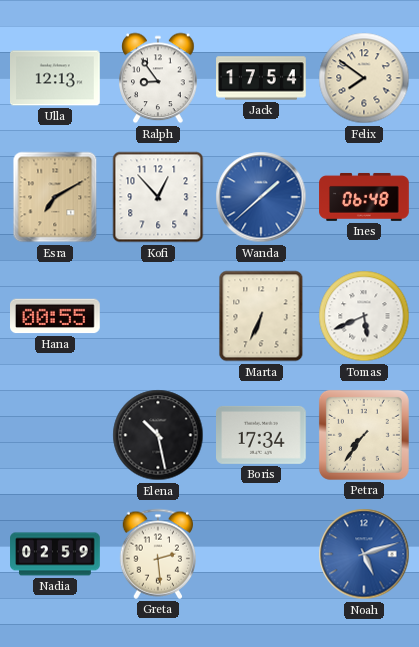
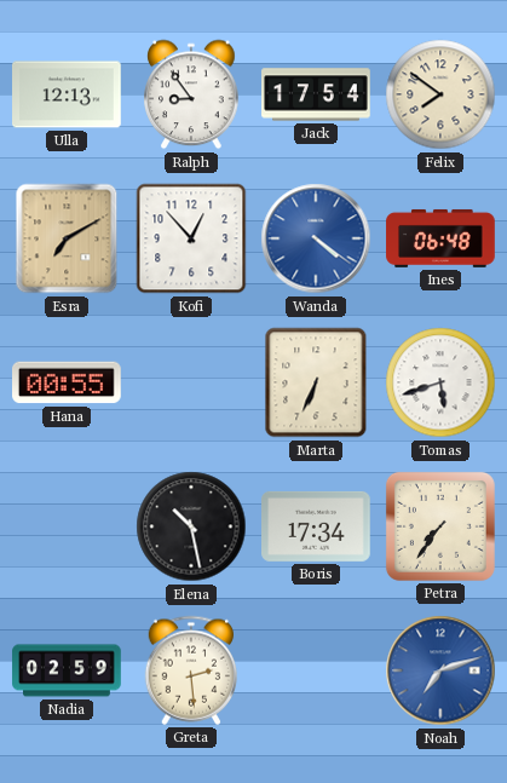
Wanda: 1:38 -> 4:21
Tomas: 5:41 -> 5:42
Noah: 5:12 -> 7:12
